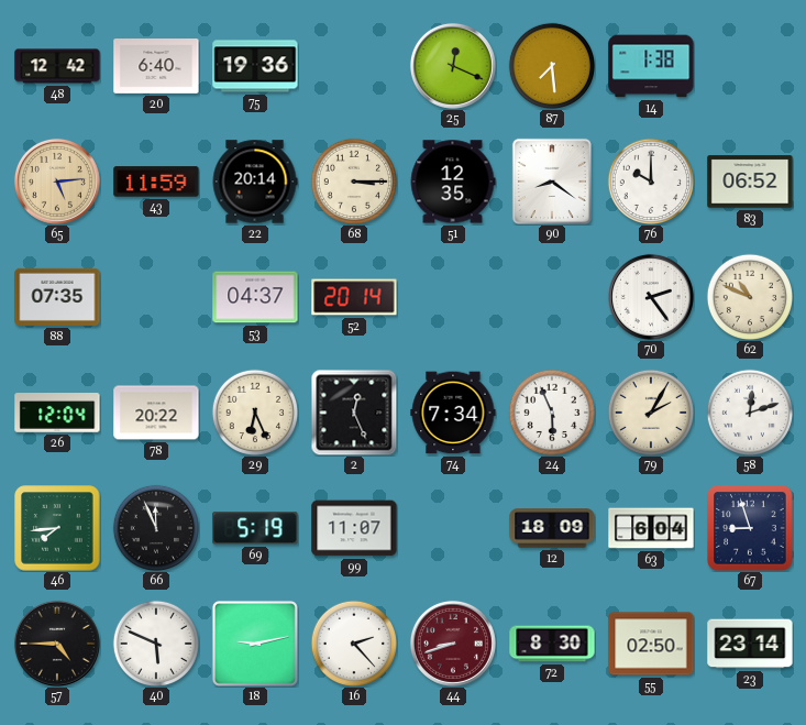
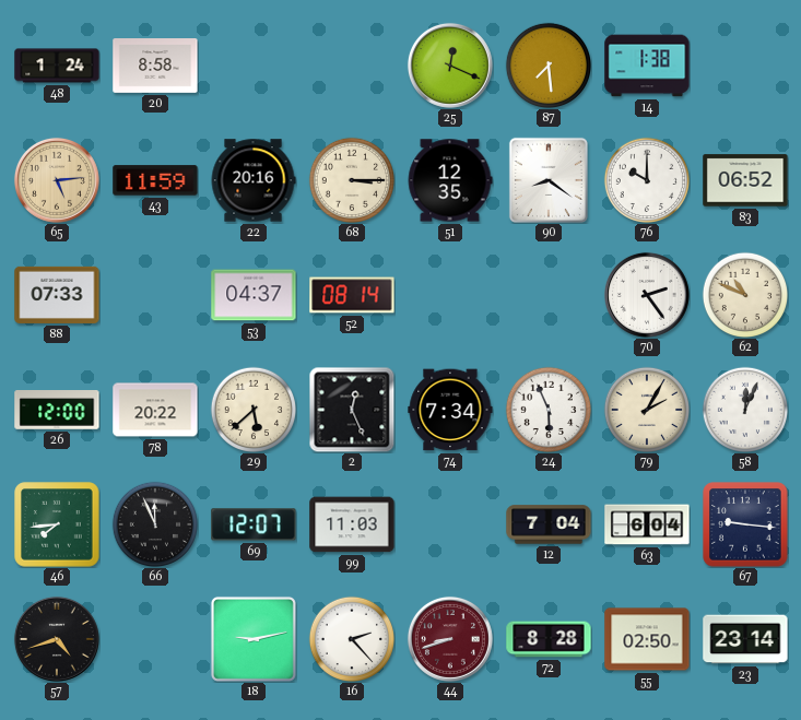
48: 12:42 -> 1:24
20: 6:40 -> 8:58
75: 19:36 -> none
22: 20:14 -> 20:16
88: 07:35 -> 07:33
52: 20:14 -> 08:14
26: 12:04 -> 12:00
29: 6:26 -> 5:38
58: 12:12 -> 12:04
69: 5:19 -> 12:07
99: 11:07 -> 11:03
12: 18:09 -> 7:04
67: 8:57 -> 9:16
57: 4:45 -> 4:42
40: 5:49 -> none
72: 8:30 -> 8:28
